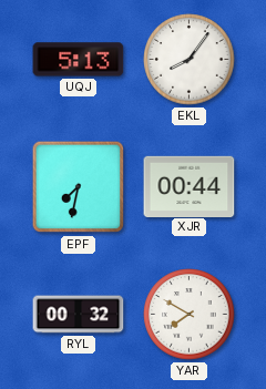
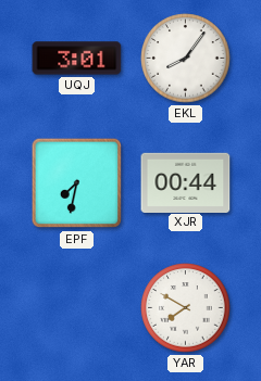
UQJ: 5:13 -> 3:01
RYL: 00:32 -> none
